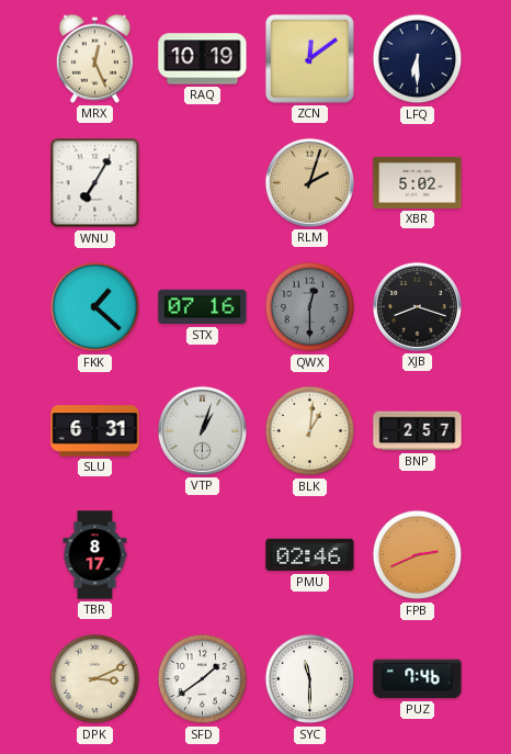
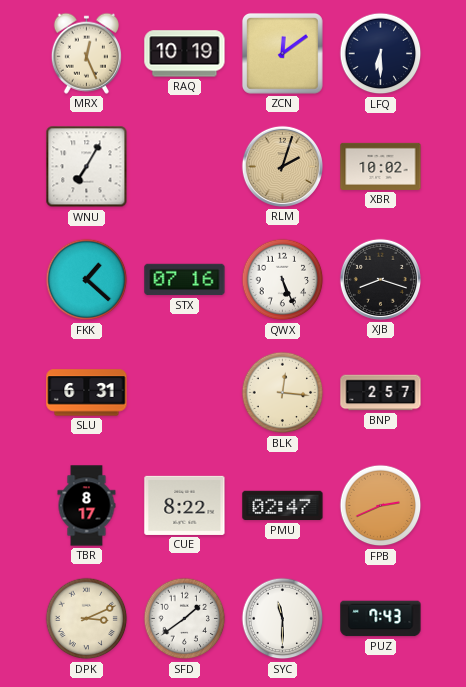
XBR: 5:02 -> 10:02
QWX: 12:30 -> 5:26
QWX dial: grey -> white
VTP: 1:03 -> none
BLK: 1:01 -> 12:16
CUE: none -> 8:22
PMU: 02:46 -> 02:47
PUZ: 7:46 -> 7:43
